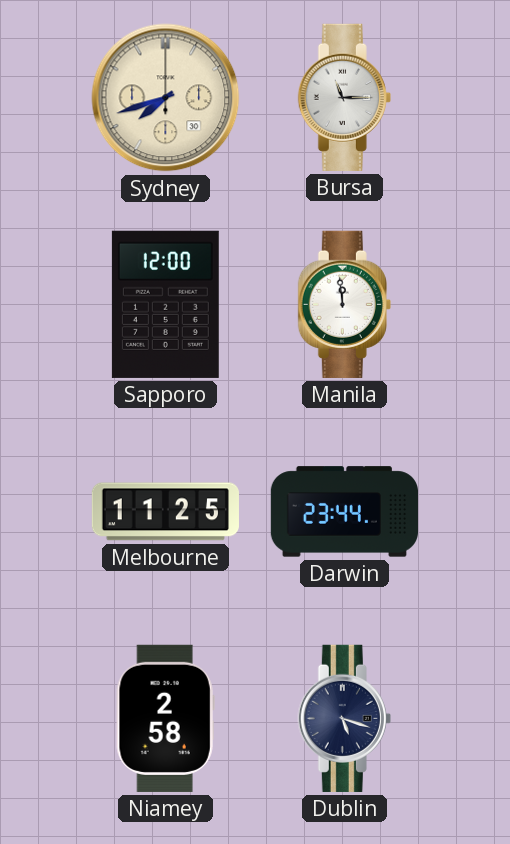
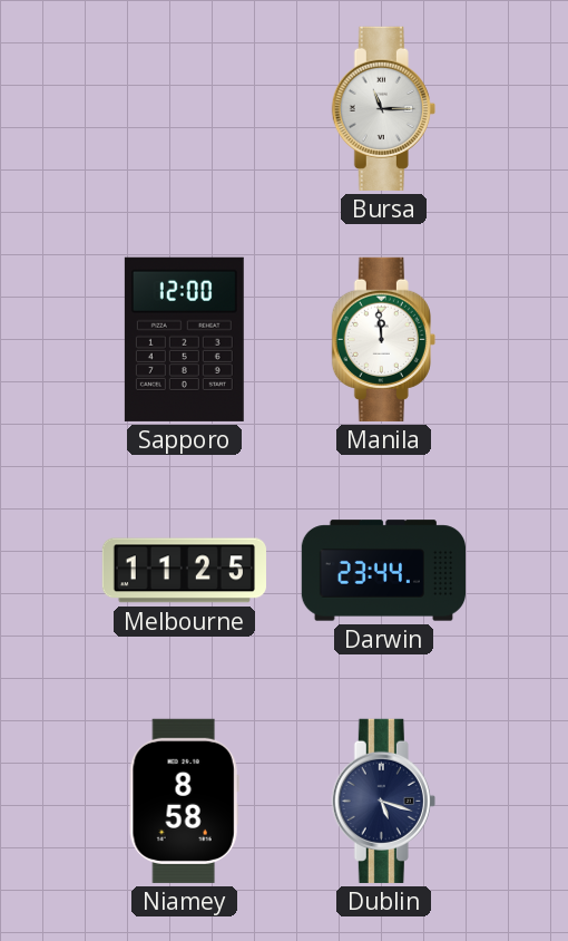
Sydney: 7:42 -> none
Niamey: 2:58 -> 8:58
